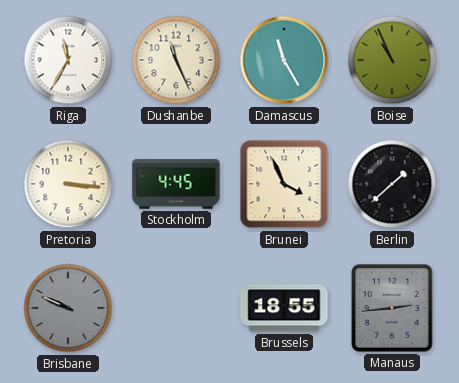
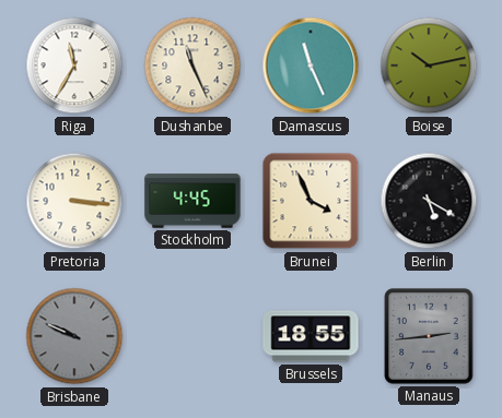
Damascus: 11:25 -> 11:26
Boise: 10:56 -> 10:13
Berlin: 1:38 -> 5:20
